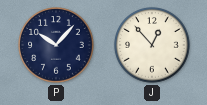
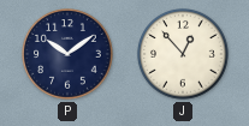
P: 10:07 -> 10:09
